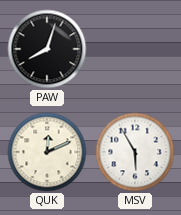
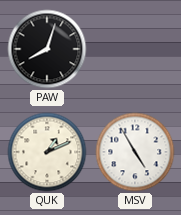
QUK: 12:11 -> 1:11
MSV: 5:55 -> 4:55
